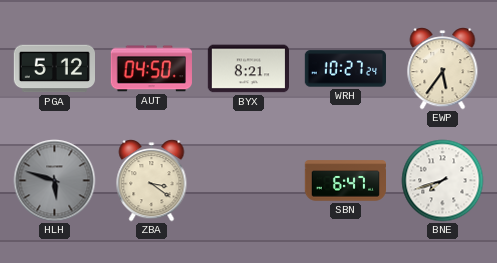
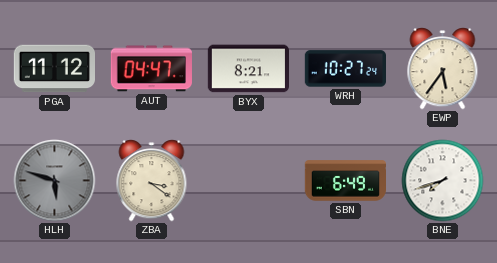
PGA: 5:12 -> 11:12
AUT: 04:50 -> 04:47
SBN: 6:47 -> 6:49
